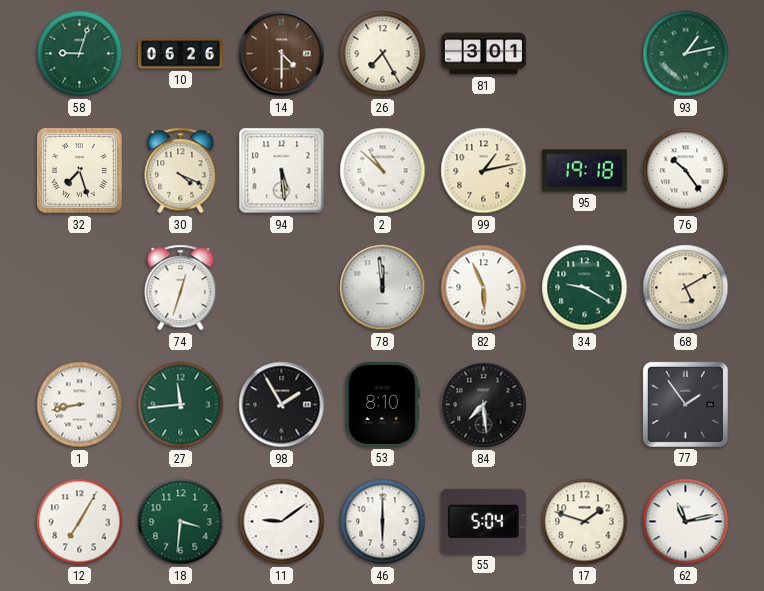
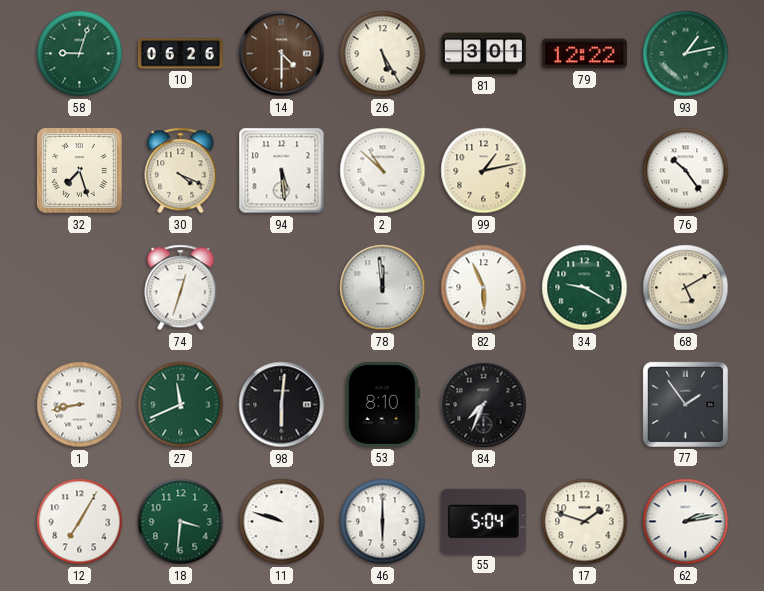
26: 7:25 -> 5:25
79: none -> 12:22
95: 19:18 -> none
27: 11:44 -> 11:41
98: 1:55 -> 6:01
84: 7:29 -> 7:34
11: 9:09 -> 9:48
62: 11:13 -> 2:13
